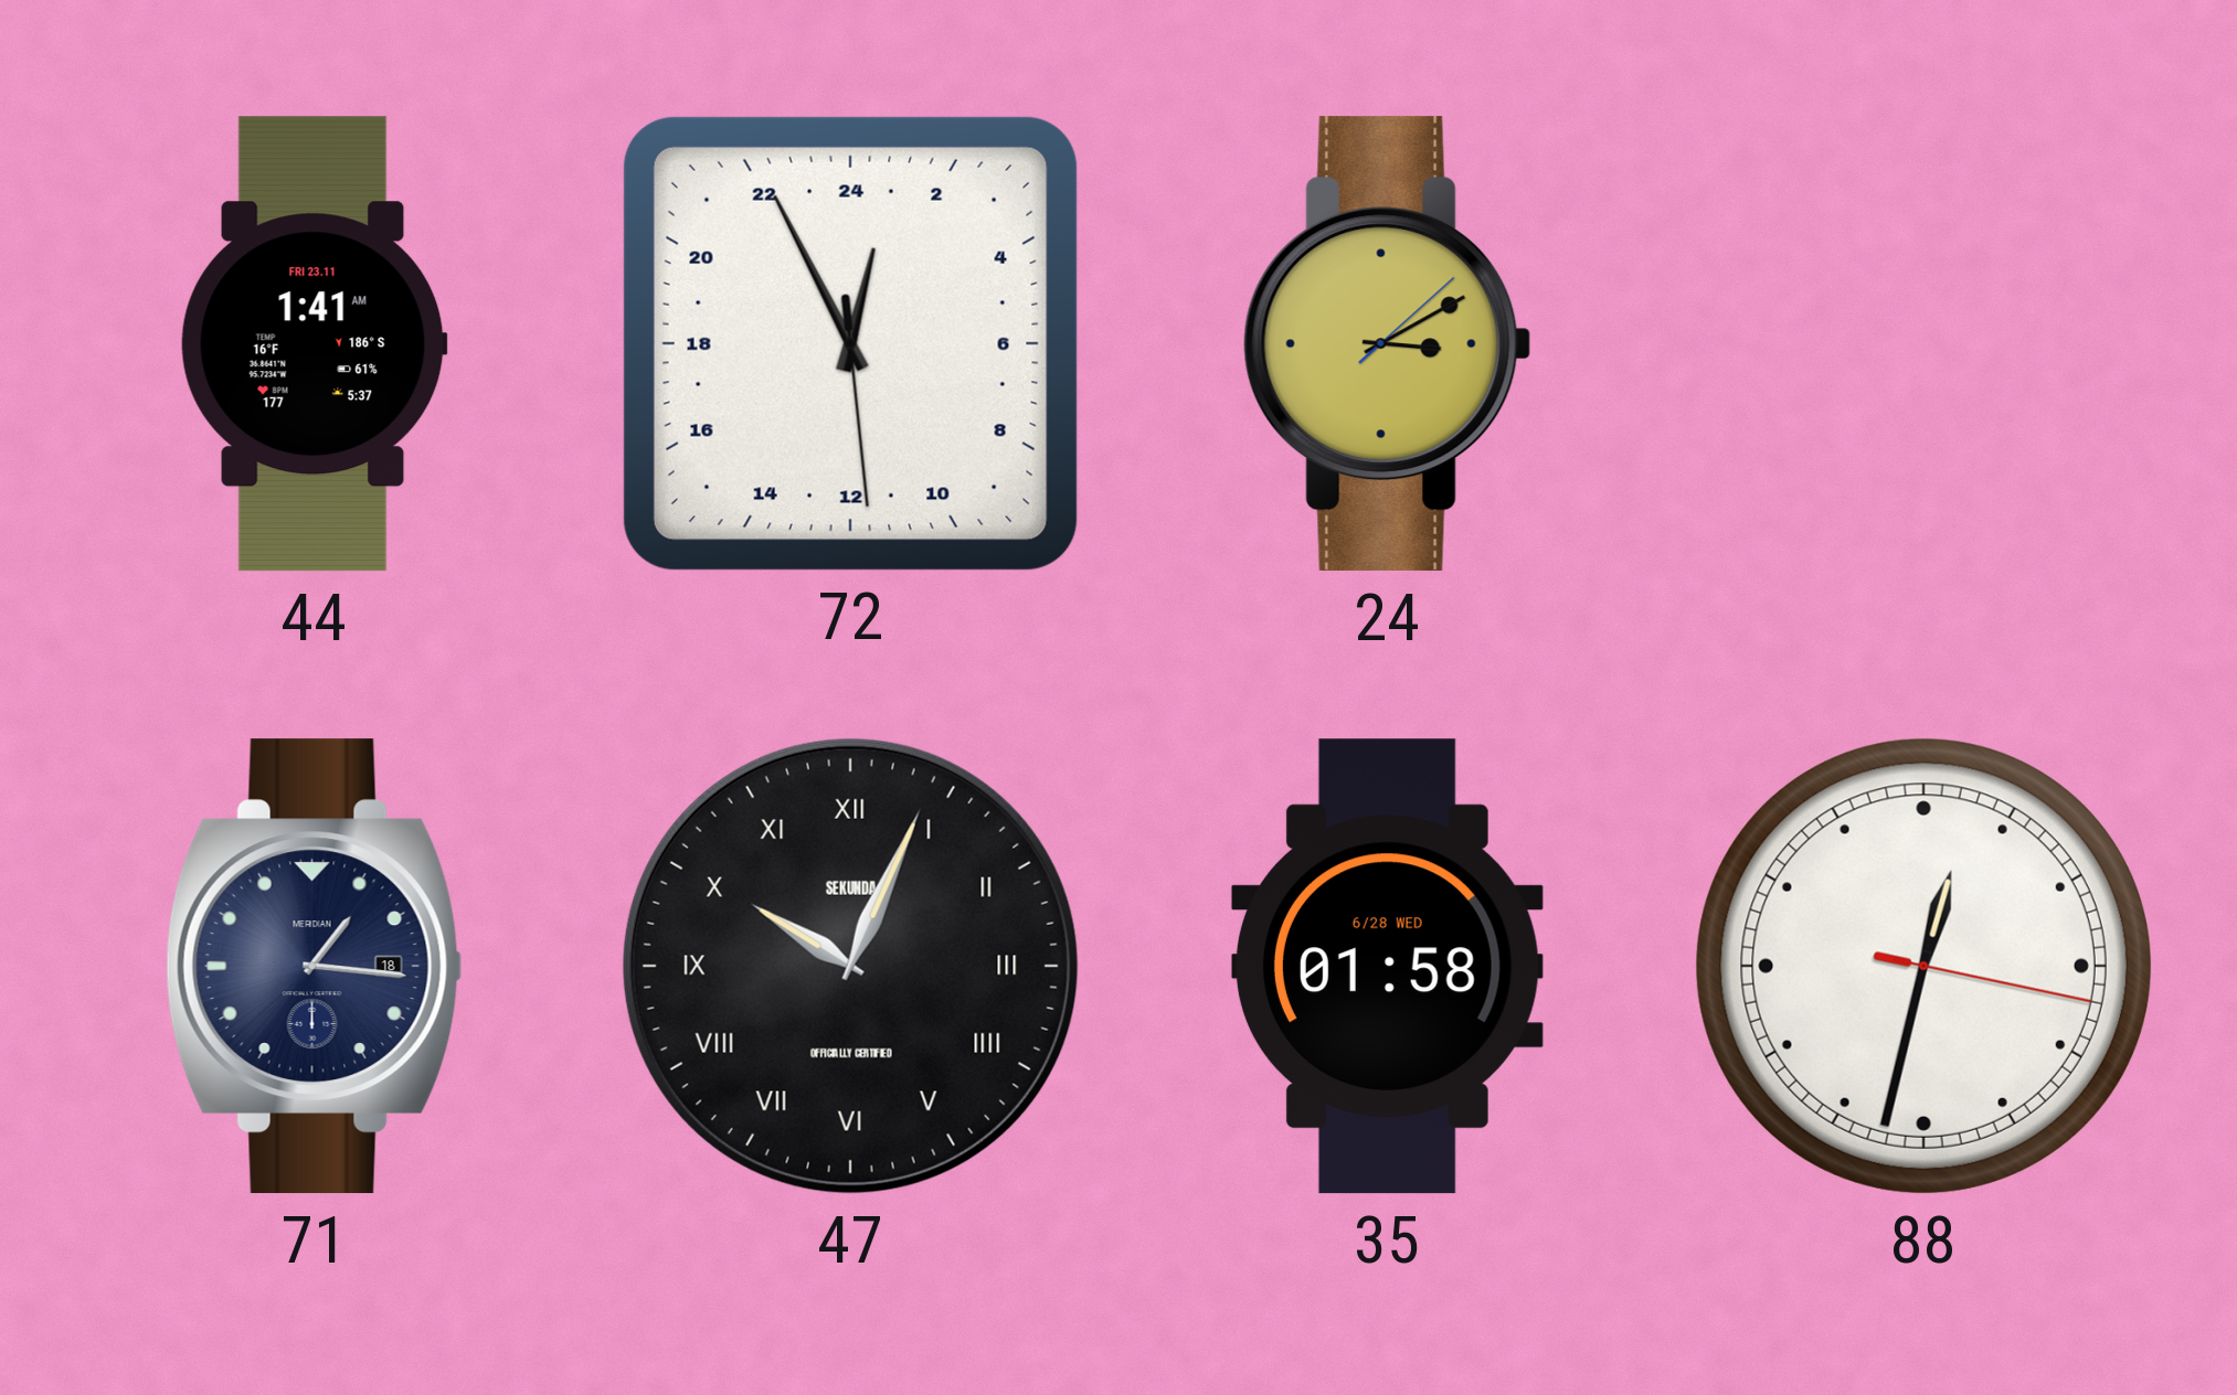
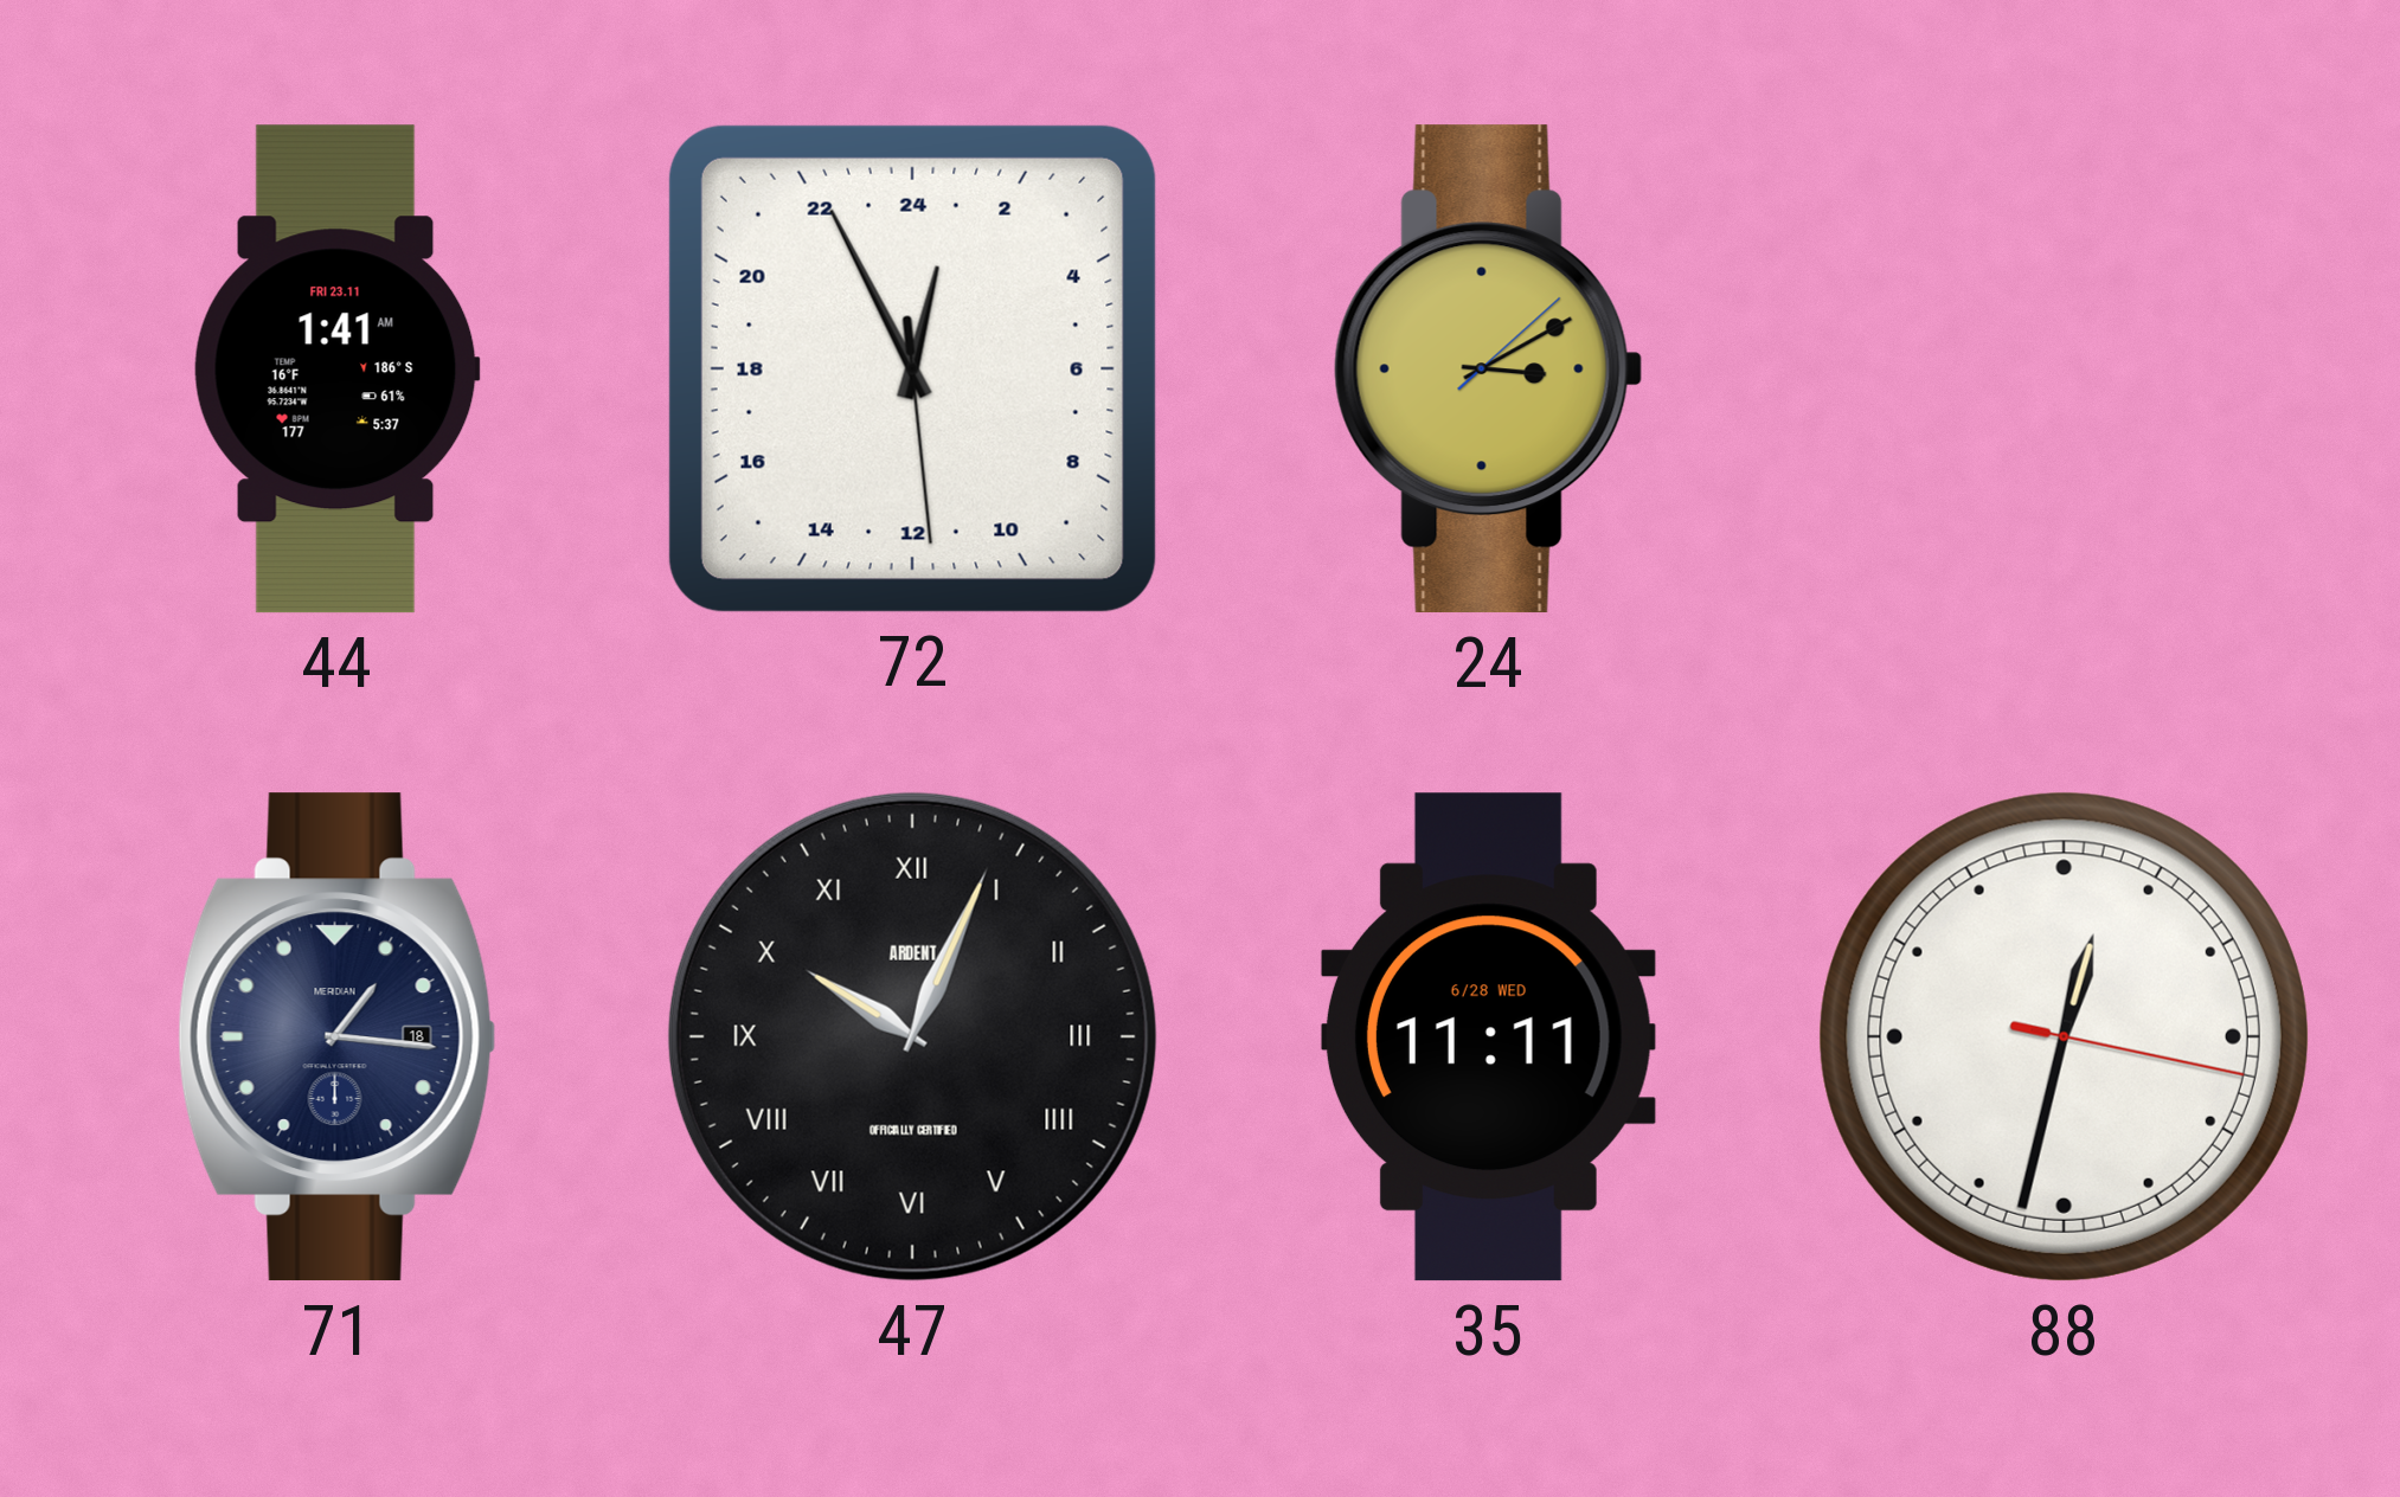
47 brand: SEKUNDA -> ARDENT
35: 01:58 -> 11:11
